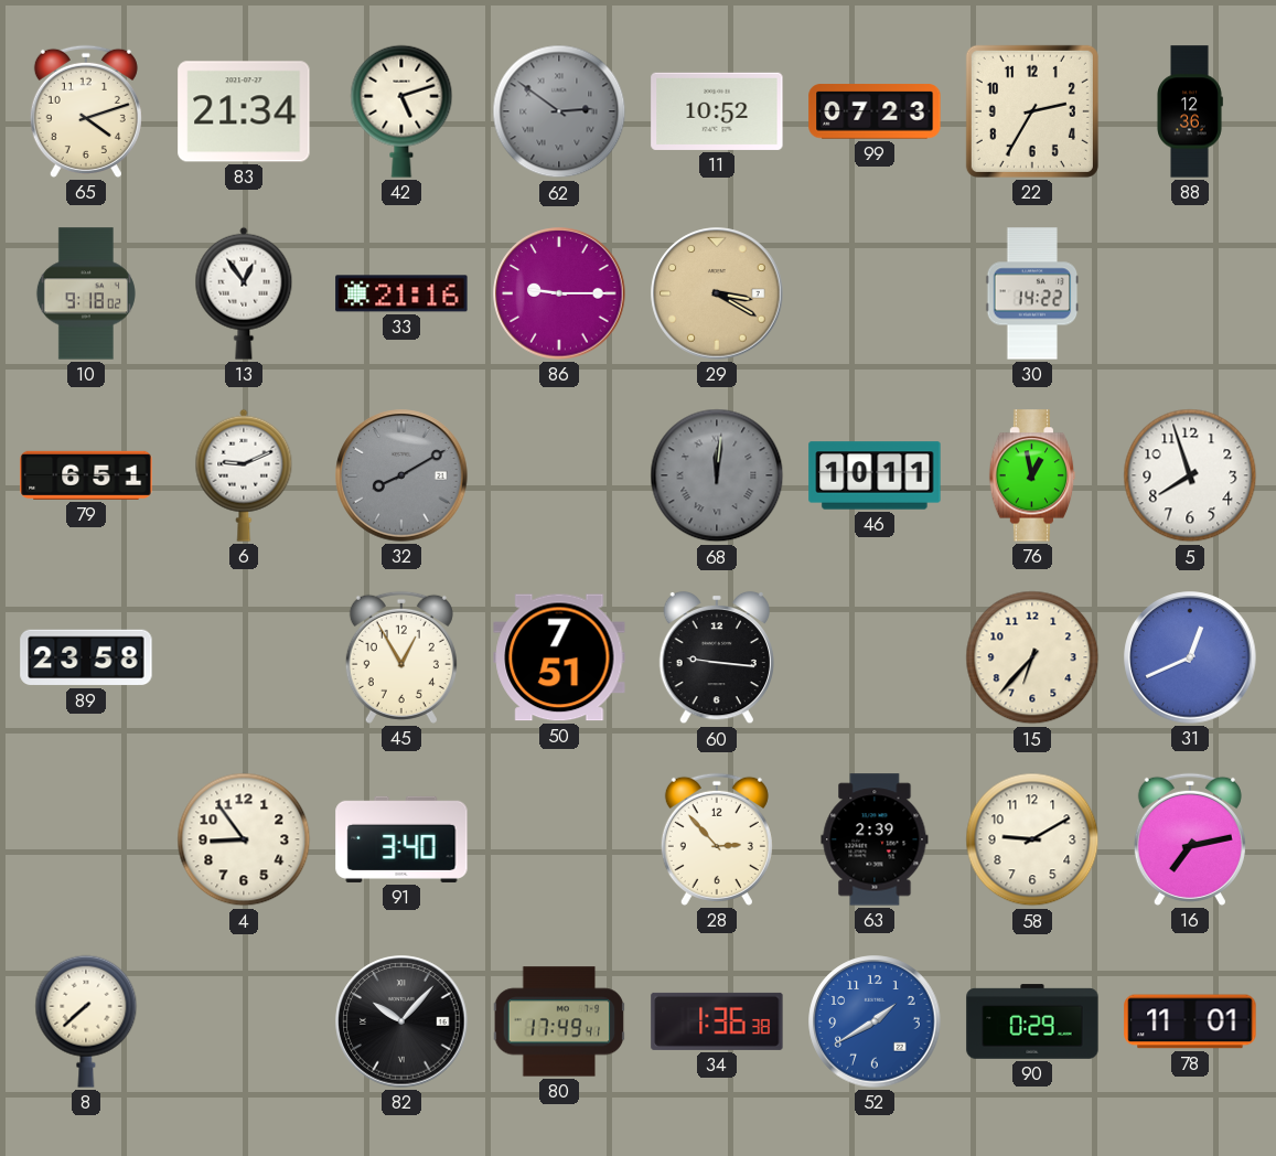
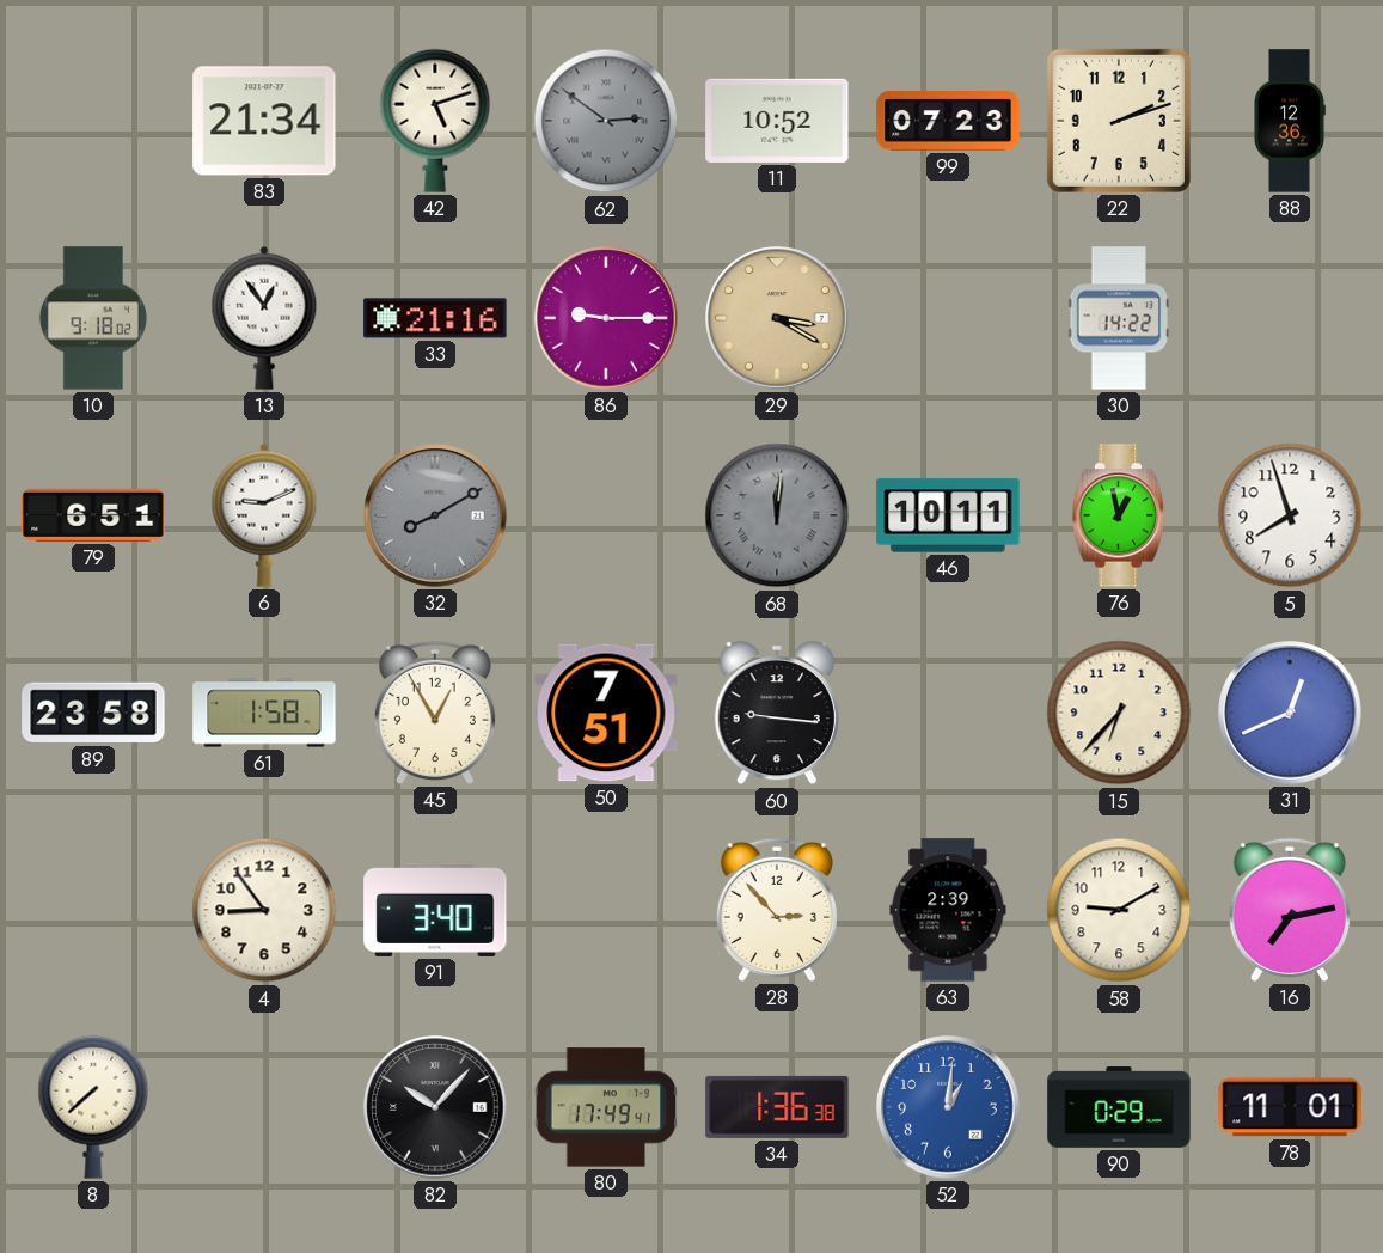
65: 4:12 -> none
22: 2:35 -> 2:12
61: none -> 1:58
52: 1:40 -> 1:01
